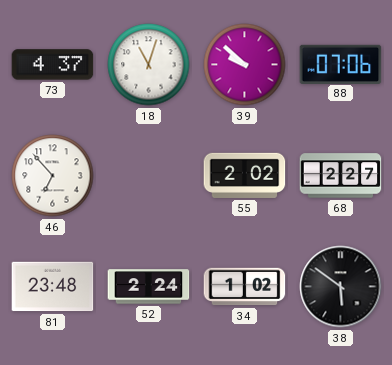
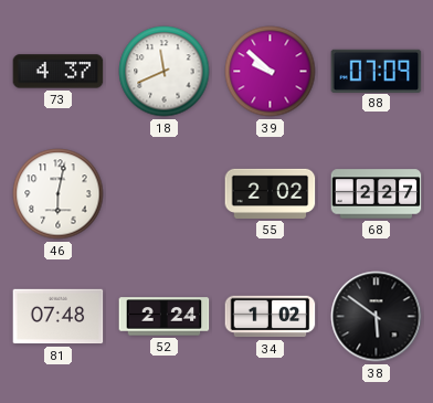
18: 11:03 -> 11:41
88: 07:06 -> 07:09
46: 6:53 -> 6:02
81: 23:48 -> 07:48
